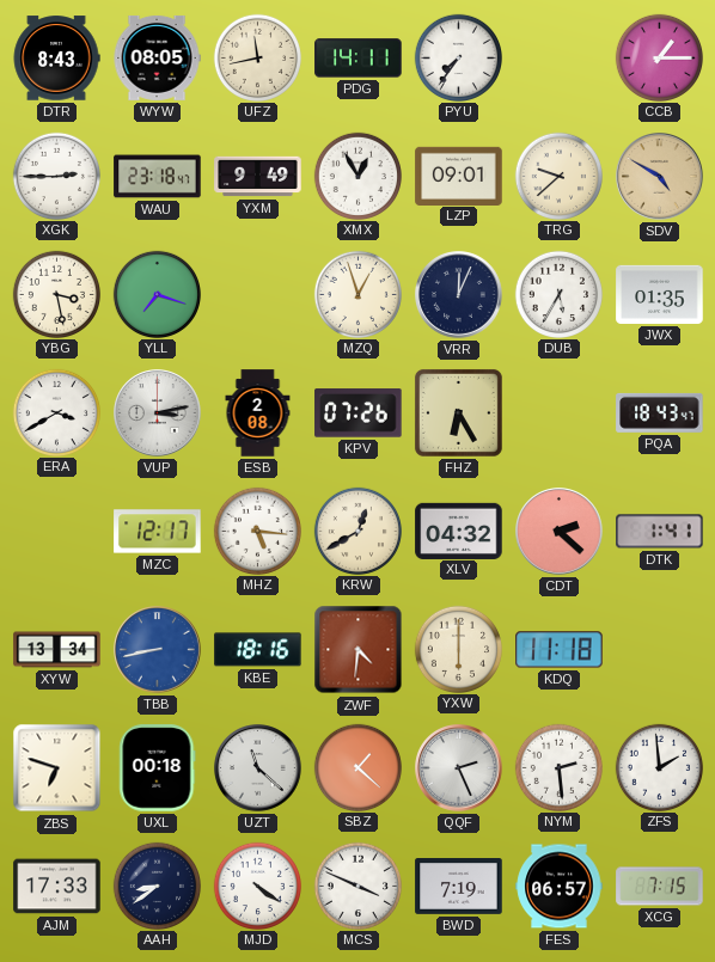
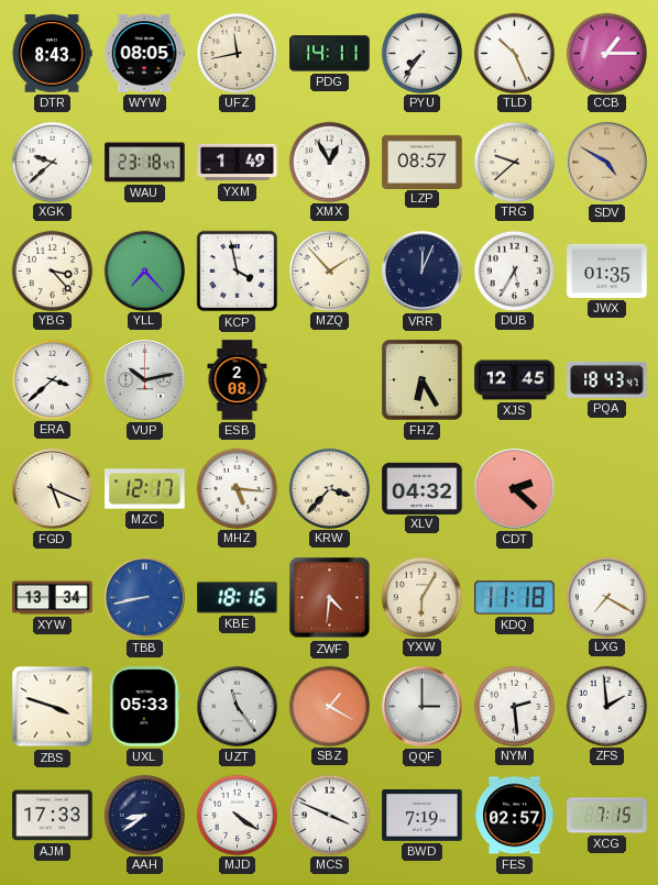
TLD: none -> 10:26
XGK: 2:45 -> 9:38
YXM: 9:49 -> 1:49
LZP: 09:01 -> 08:57
YBG: 3:28 -> 3:23
YLL: 7:18 -> 7:23
KCP: none -> 3:58
MZQ: 12:57 -> 1:53
ERA: 3:40 -> 3:38
VUP: 3:13 -> 10:13
KPV: 07:26 -> none
XJS: none -> 12:45
FGD: none -> 5:19
KRW: 12:40 -> 3:37
DTK: 1:41 -> none
YXW: 6:00 -> 6:05
LXG: none -> 7:20
ZBS: 6:48 -> 3:48
UXL: 00:18 -> 05:33
UZT: 11:22 -> 11:24
SBZ: 1:22 -> 1:20
QQF: 2:26 -> 3:00
FES: 06:57 -> 02:57
